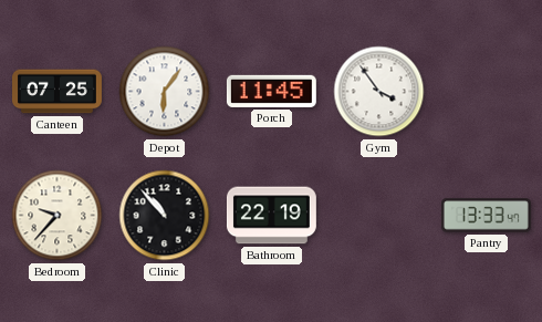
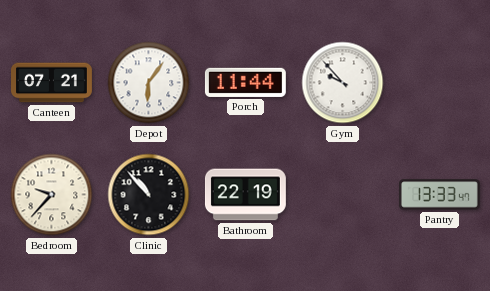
Canteen: 07:25 -> 07:21
Porch: 11:45 -> 11:44
Gym: 3:54 -> 9:53
